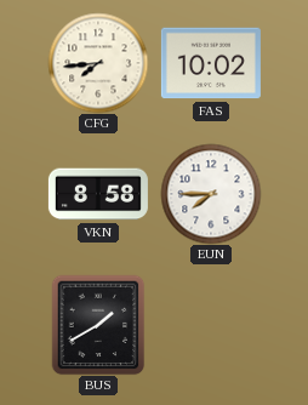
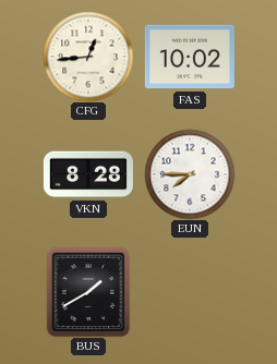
CFG: 7:44 -> 12:44
VKN: 8:58 -> 8:28
